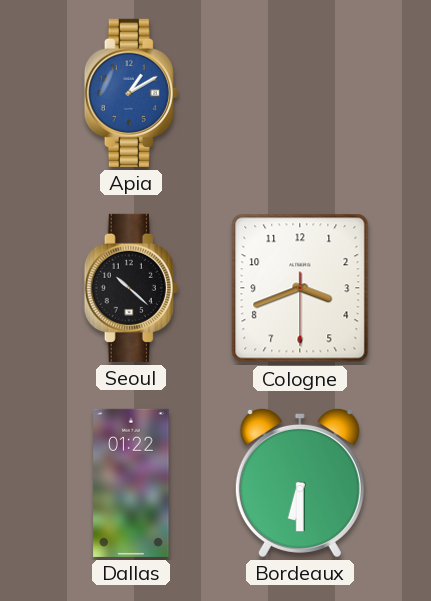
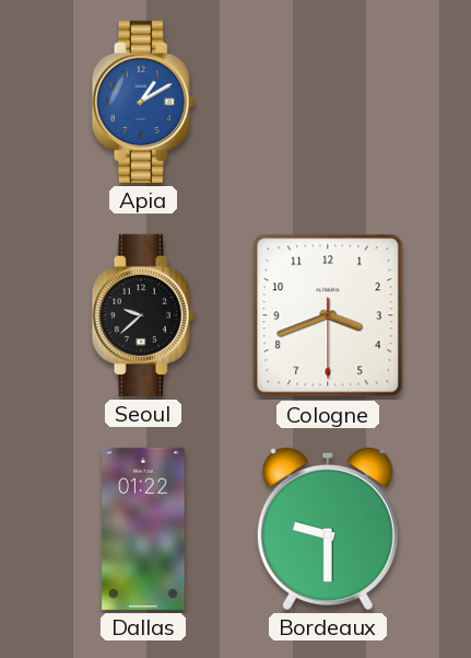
Seoul: 10:22 -> 9:38
Bordeaux: 6:30 -> 9:30
